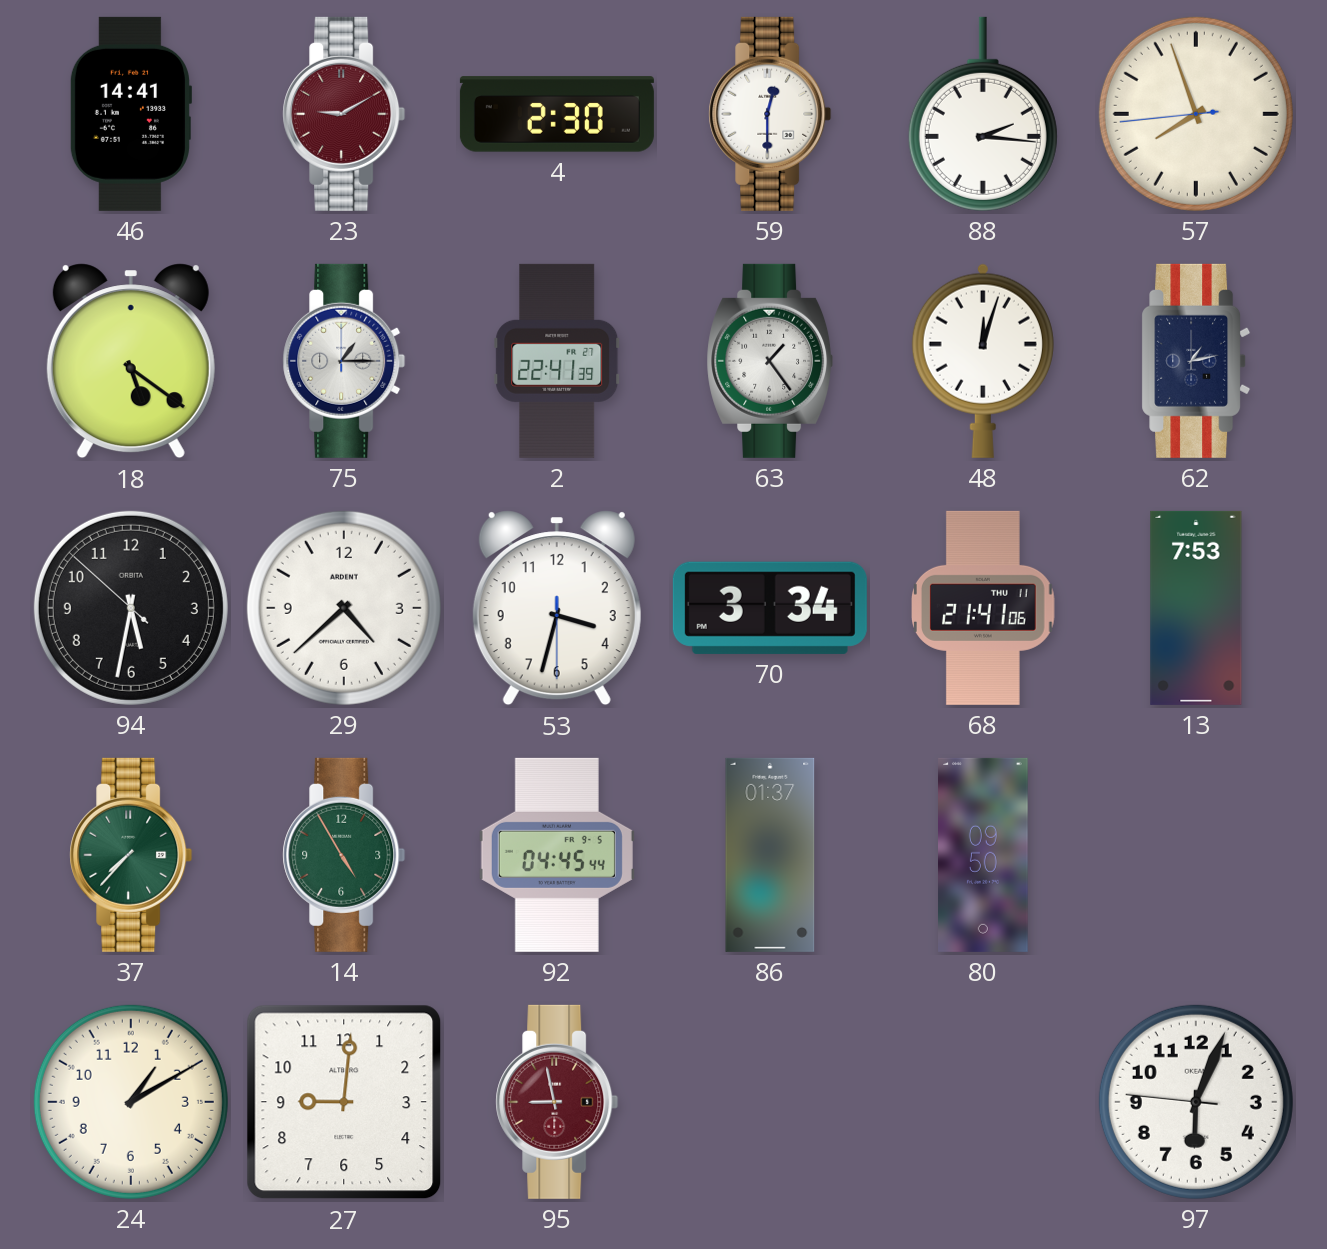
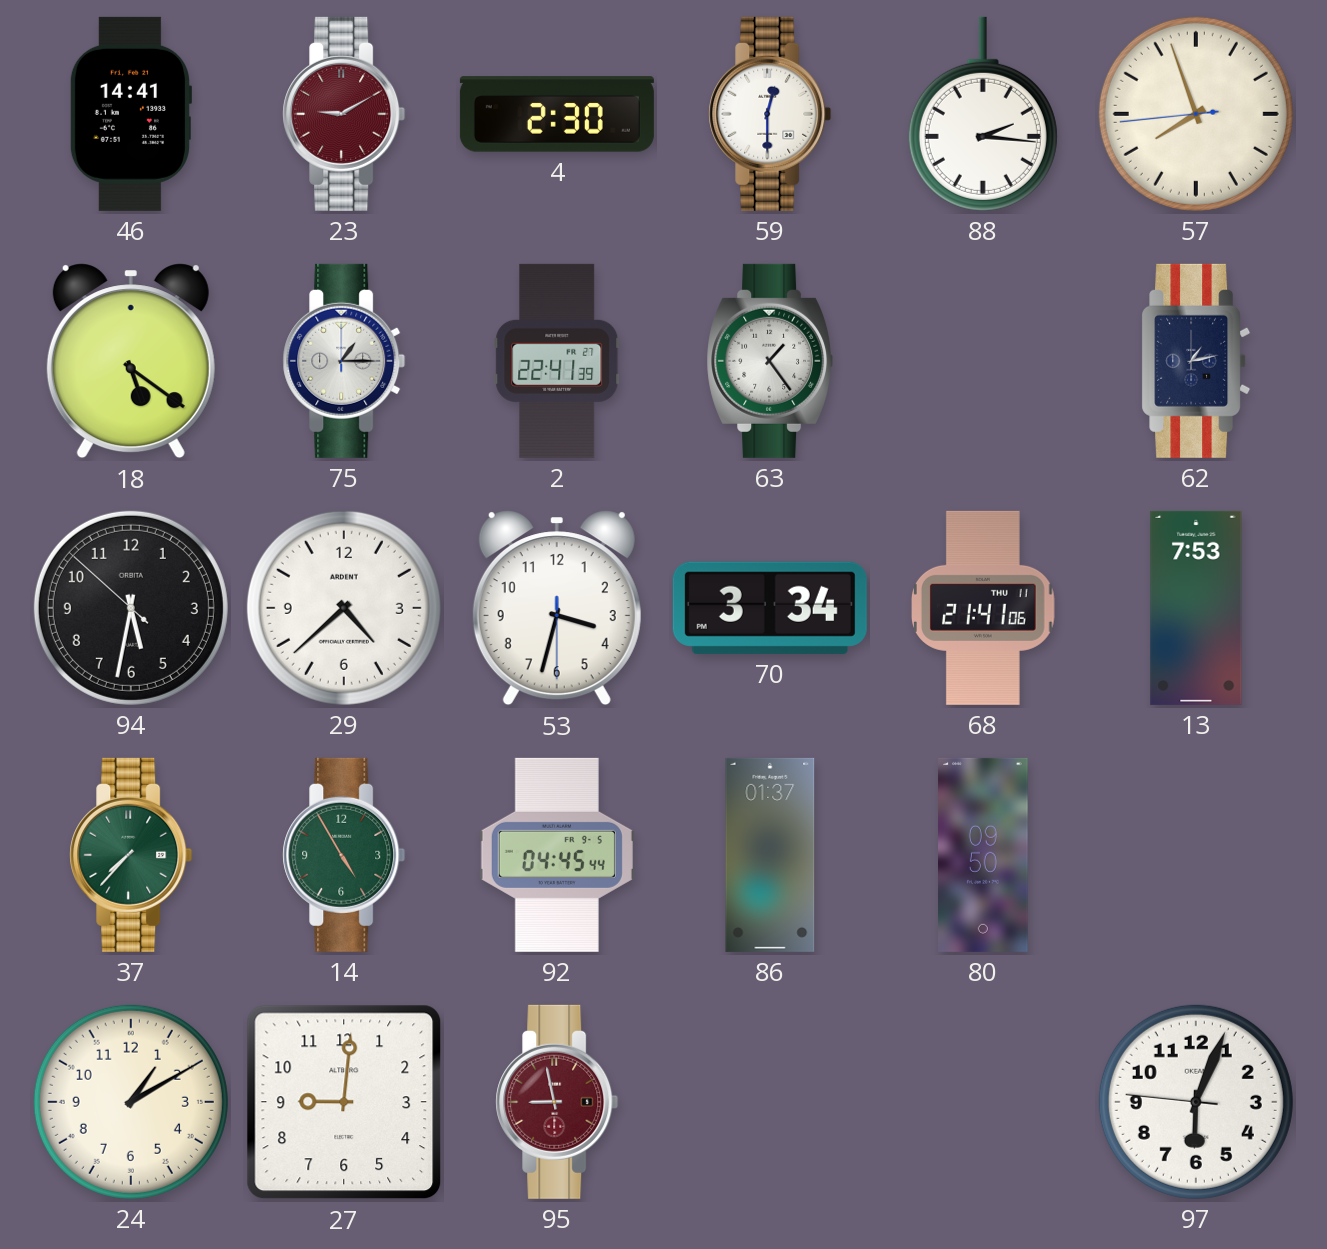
48: 12:03 -> none
